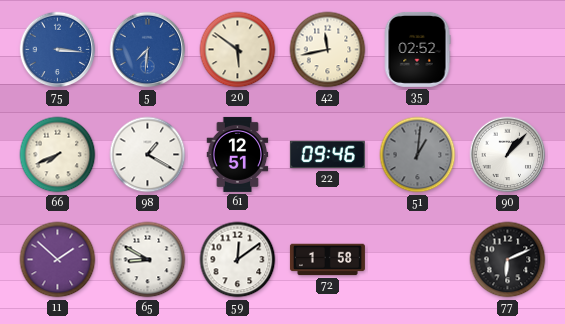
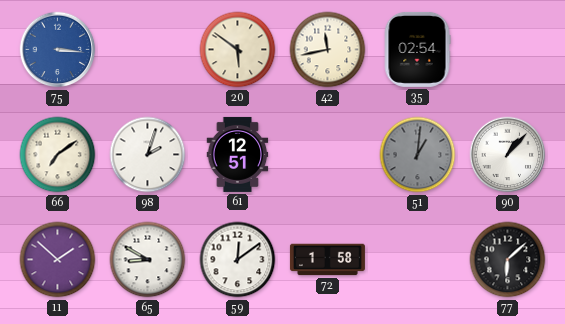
5: 7:31 -> none
35: 02:52 -> 02:54
66: 7:41 -> 7:09
98: 1:20 -> 2:03
22: 09:46 -> none
77: 6:11 -> 6:08
